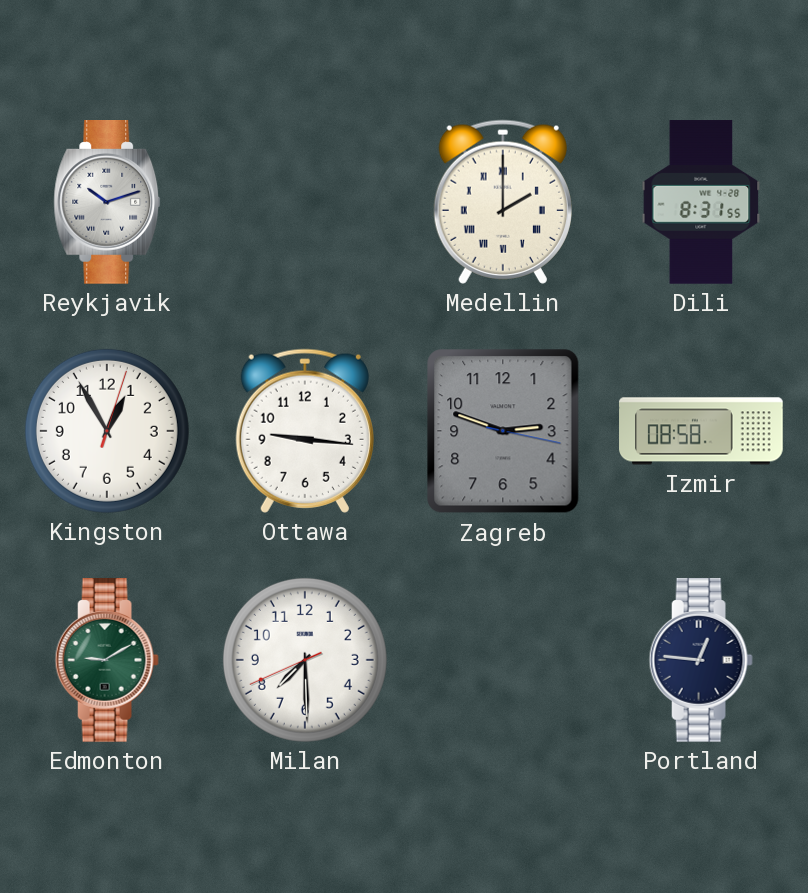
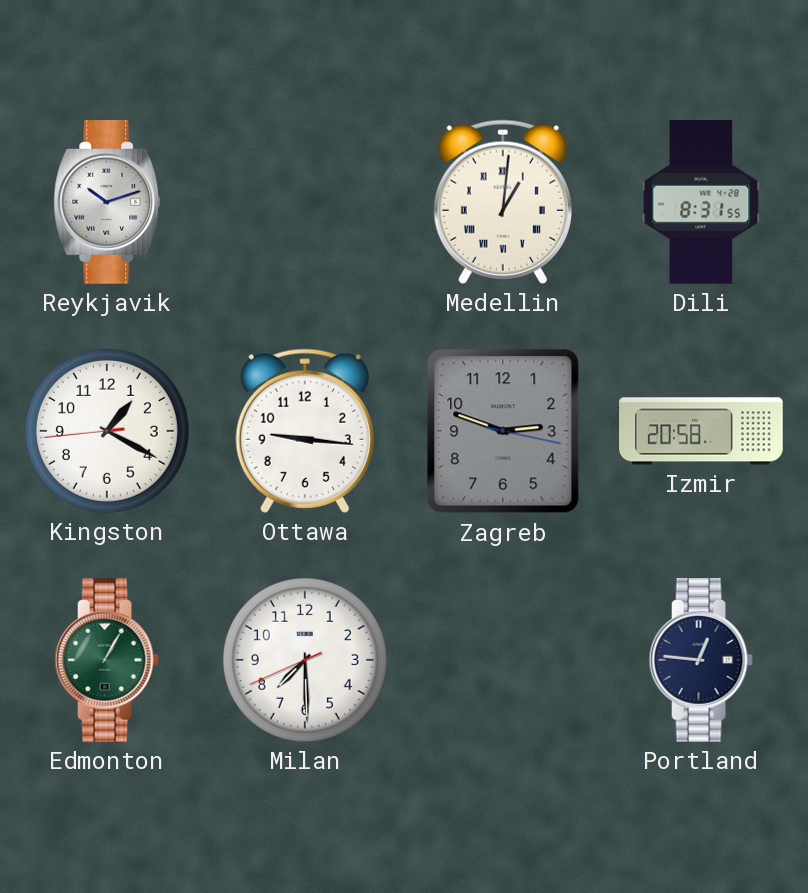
Medellin: 2:00 -> 1:01
Kingston: 12:55 -> 1:19
Izmir: 08:58 -> 20:58
Edmonton: 9:10 -> 1:05
